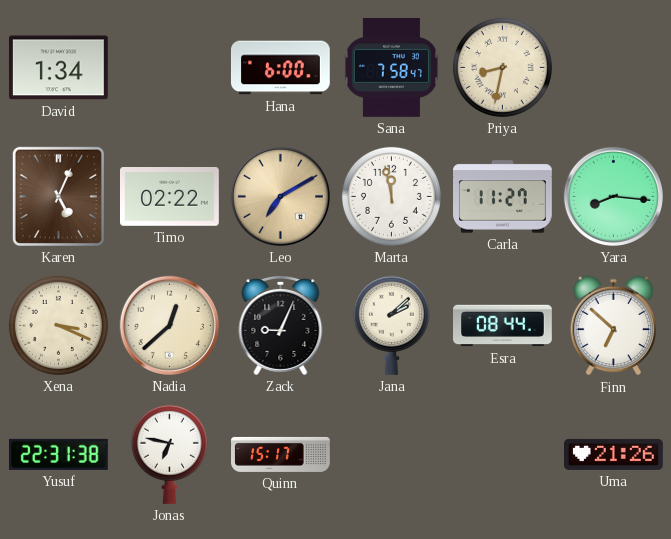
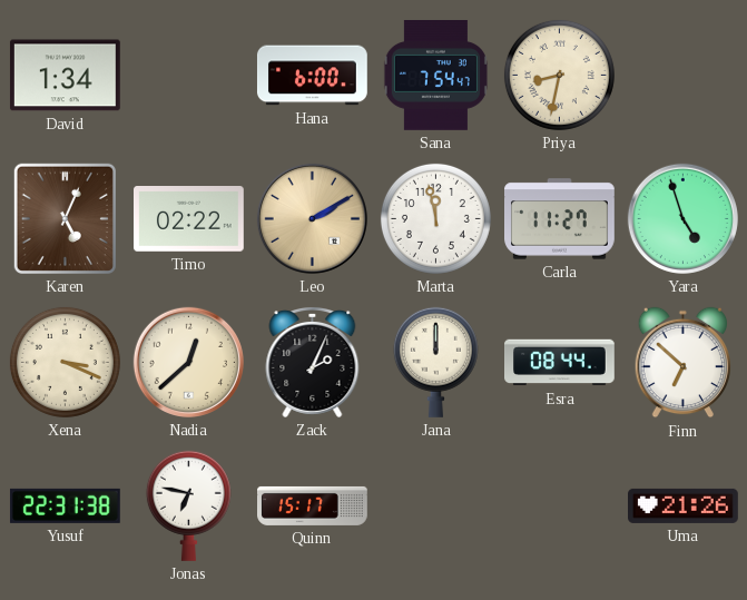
Sana: 7:58 -> 7:54
Leo: 7:10 -> 2:10
Yara: 8:16 -> 4:57
Zack: 9:04 -> 2:04
Jana: 2:08 -> 12:00
